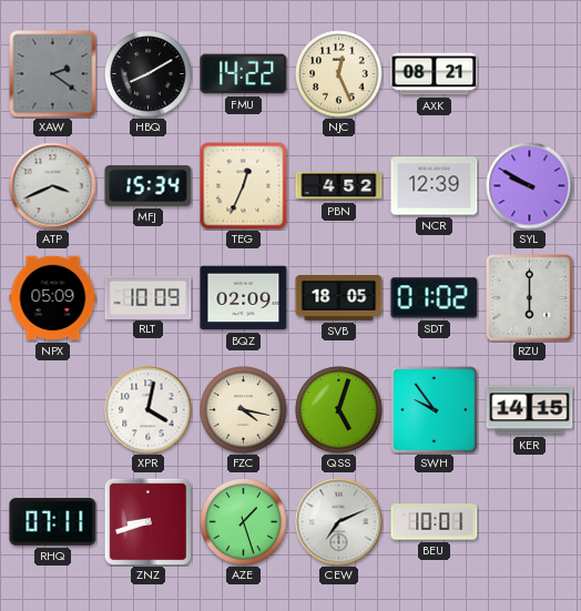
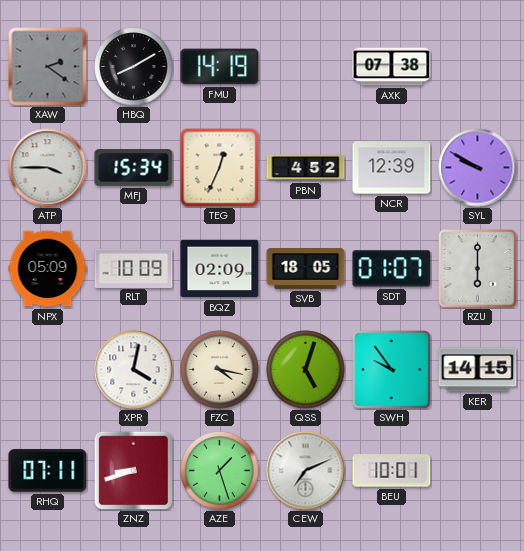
FMU: 14:22 -> 14:19
NJC: 12:26 -> none
AXK: 08:21 -> 07:38
ATP: 3:41 -> 3:45
SDT: 01:02 -> 01:07
